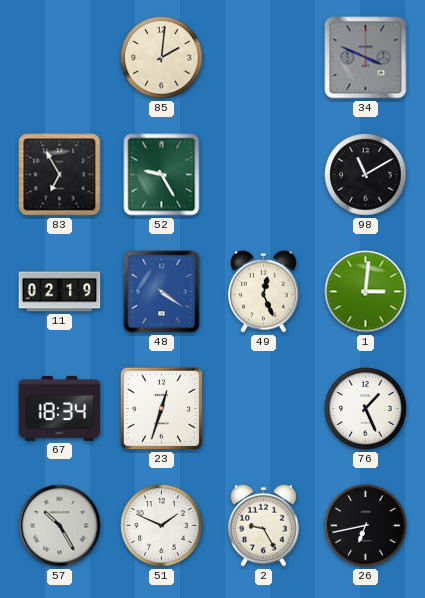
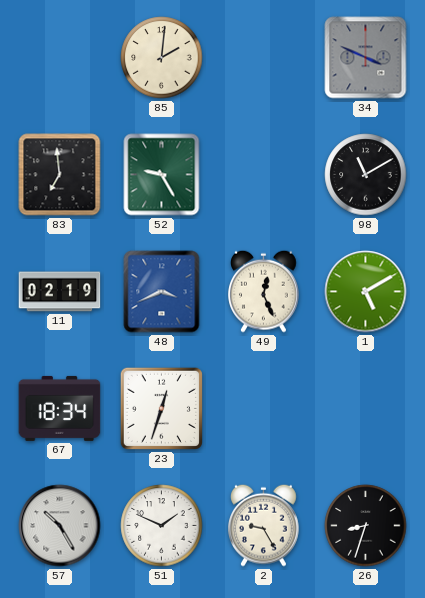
83: 6:55 -> 6:59
48: 4:21 -> 3:41
1: 3:01 -> 5:10
76: 1:26 -> none
26: 6:43 -> 8:33
